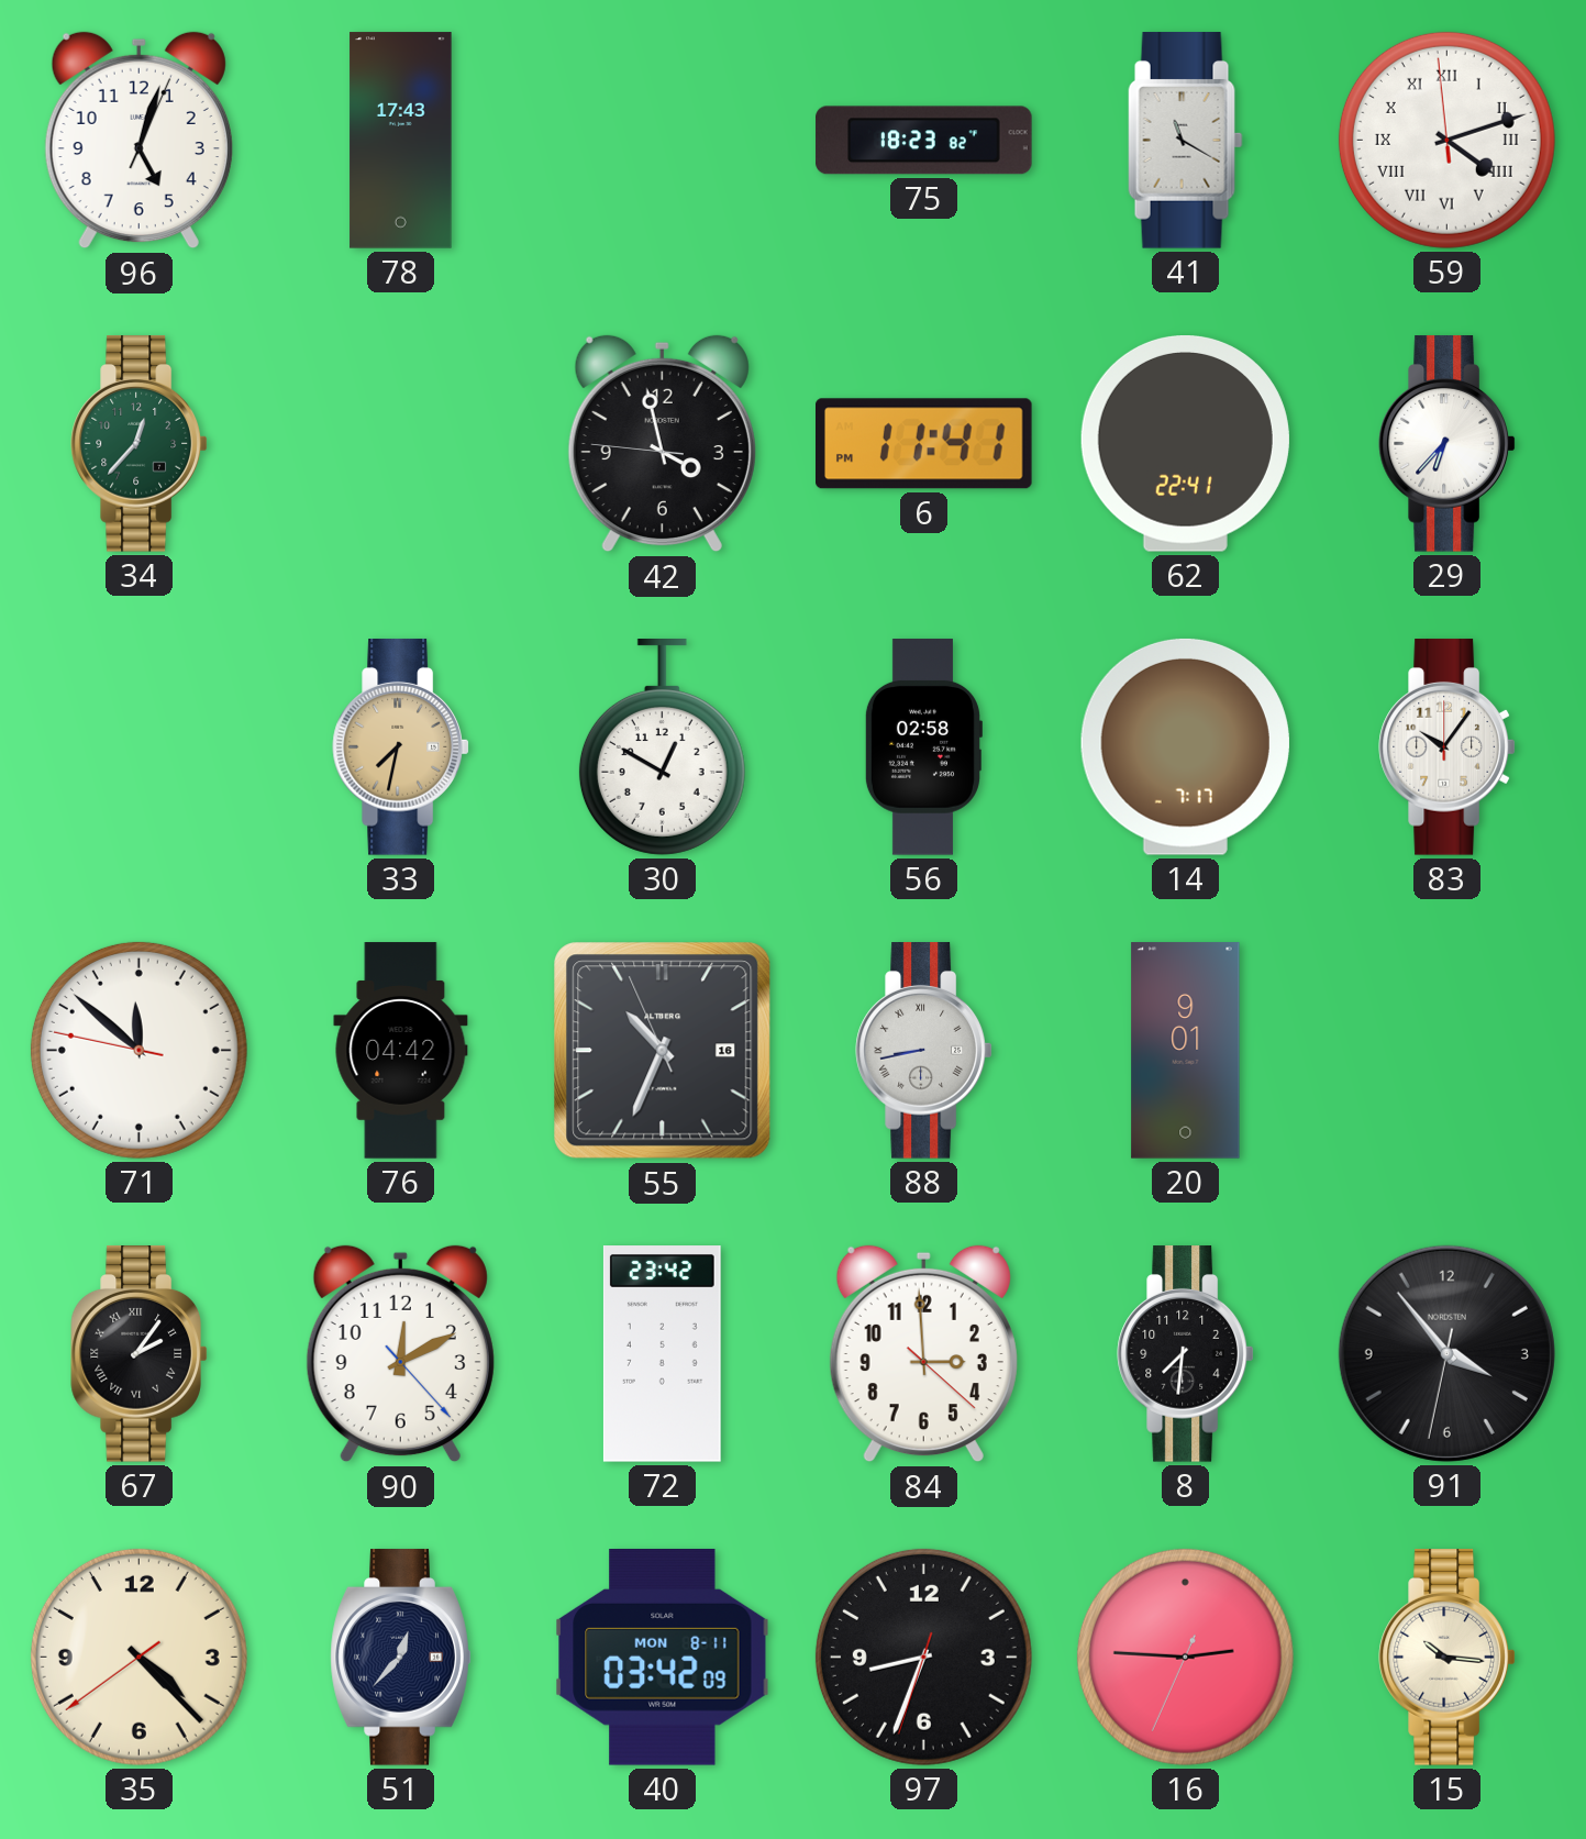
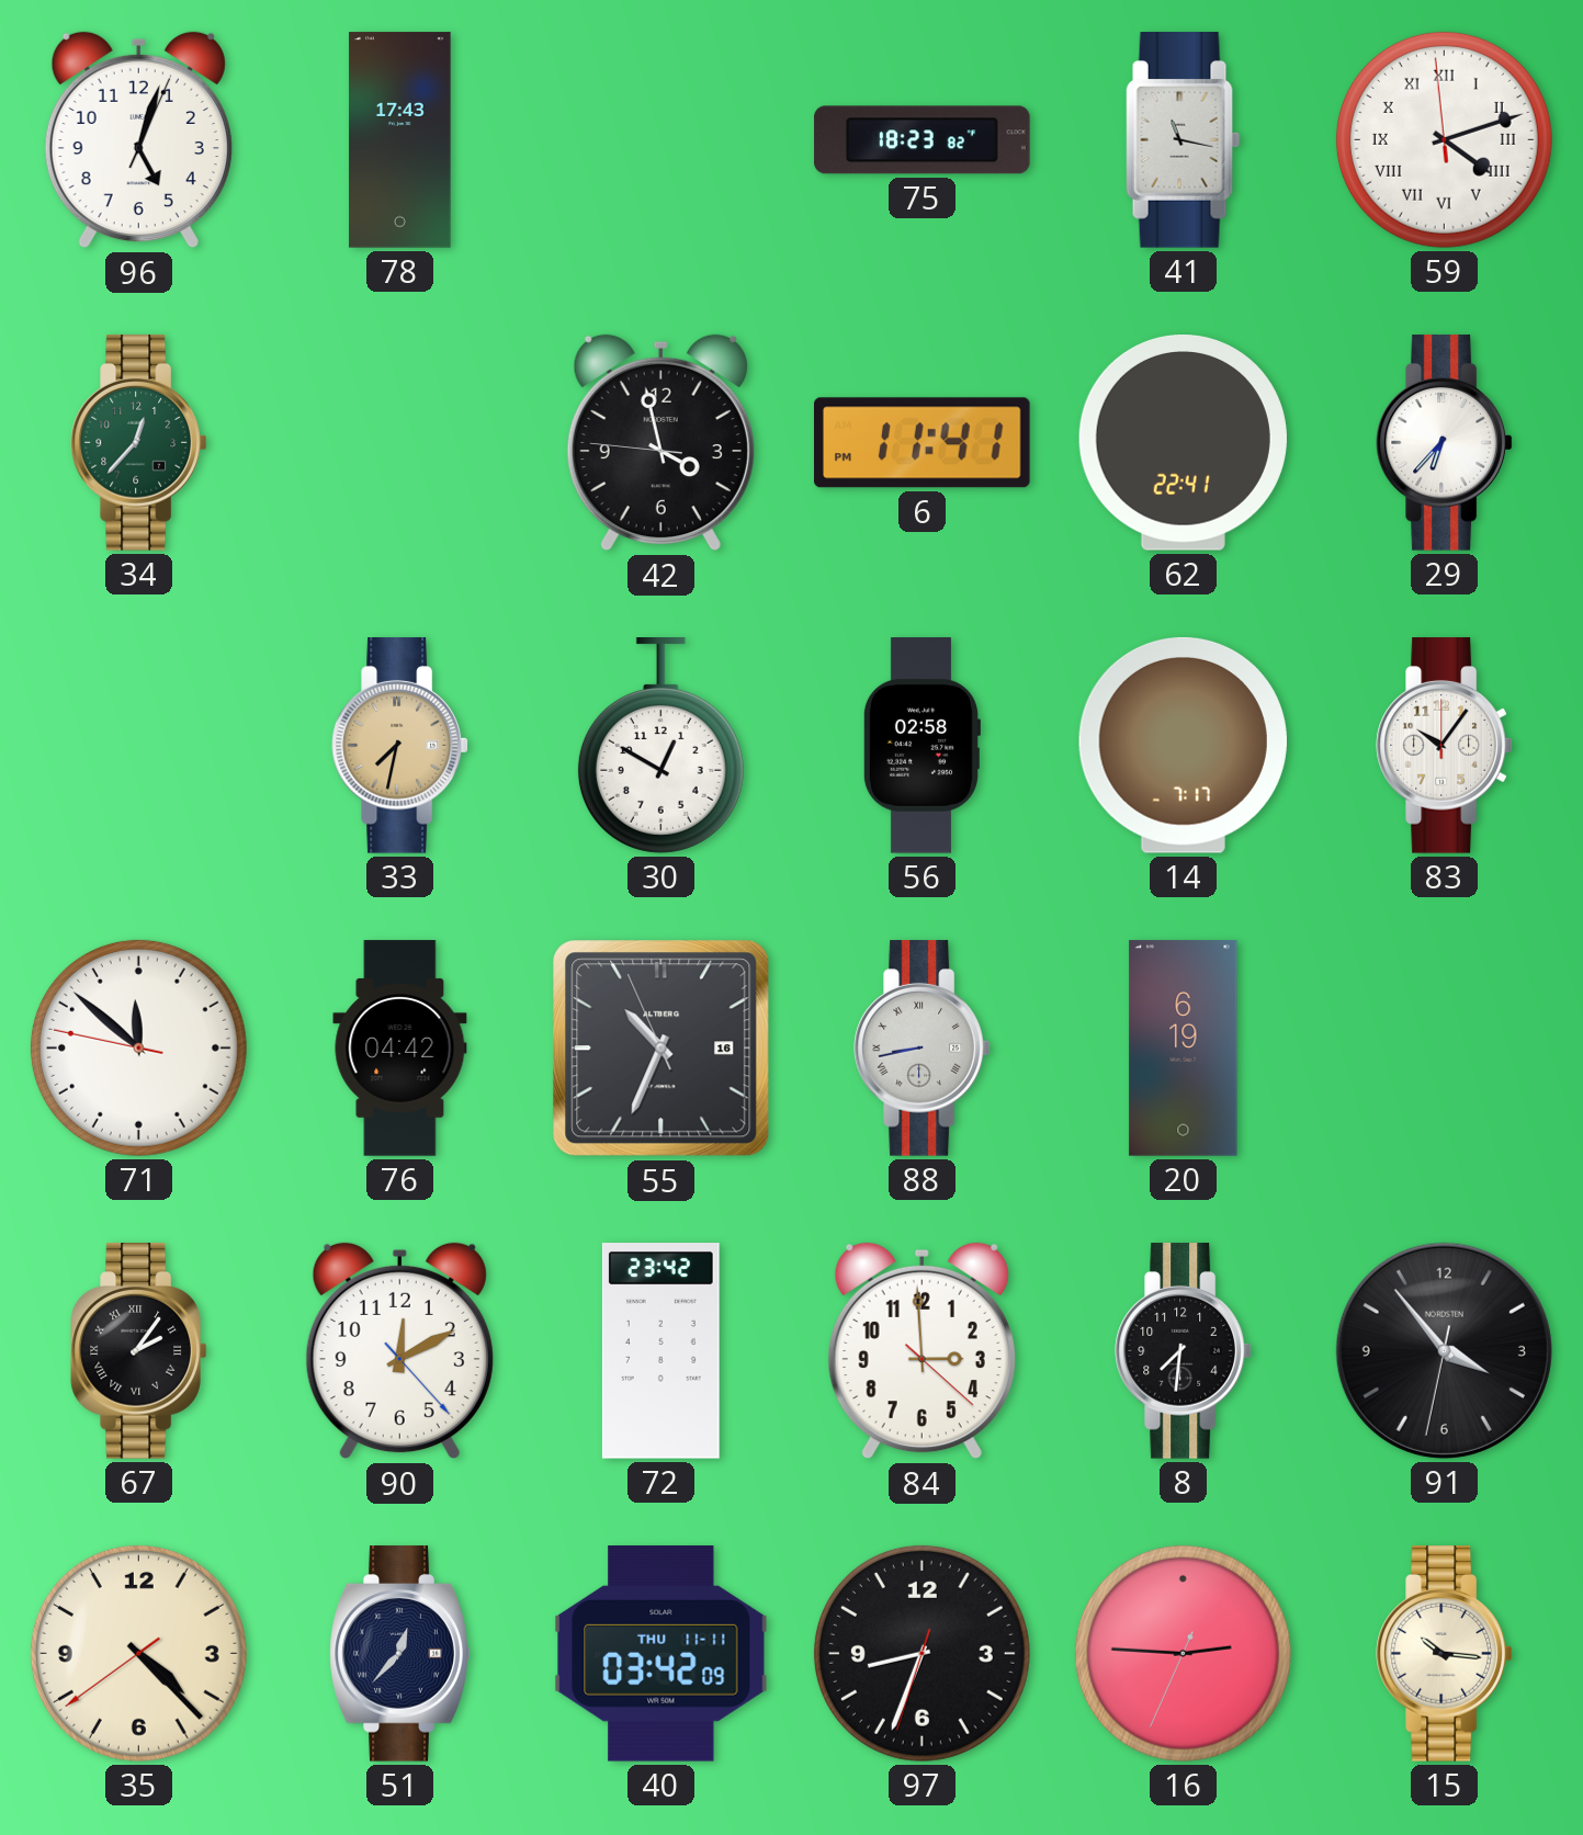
41: 11:20 -> 11:17
20: 9:01 -> 6:19
40 date: MON 8-11 -> THU 11-11
